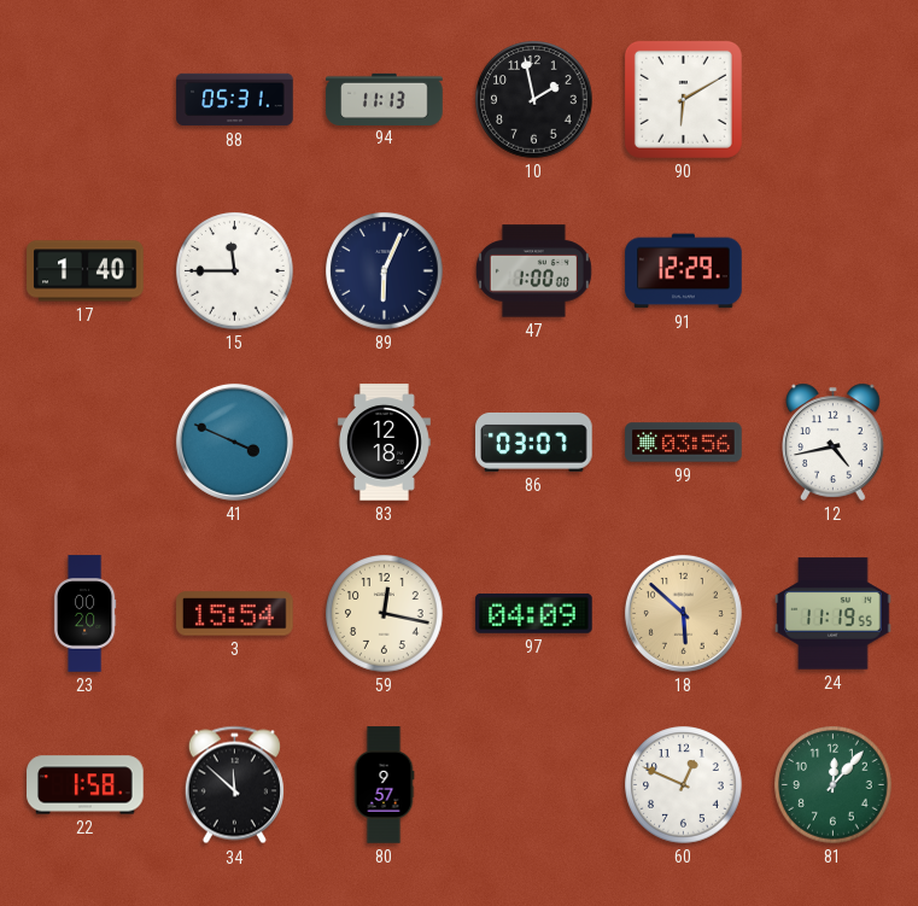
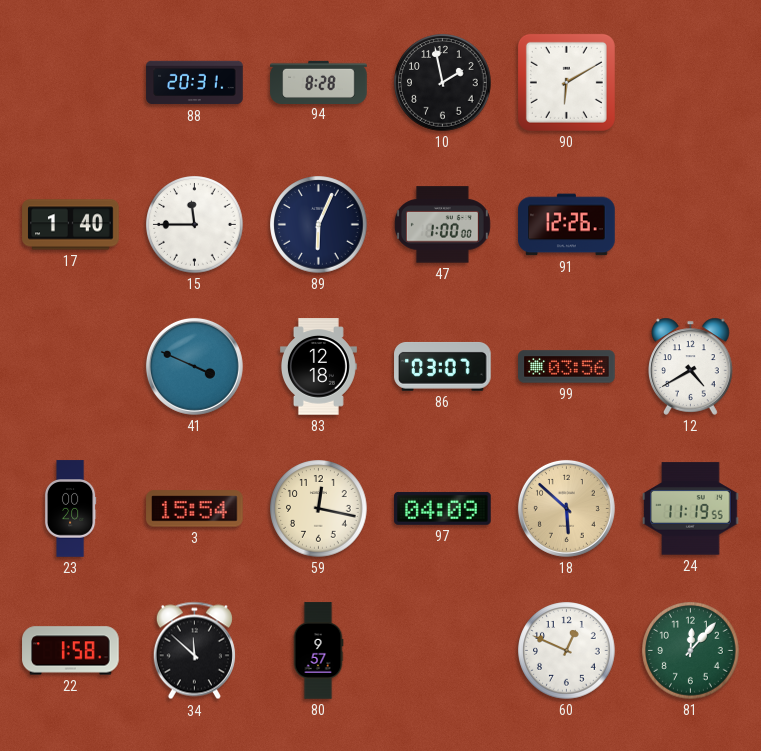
88: 05:31 -> 20:31
94: 11:13 -> 8:28
91: 12:29 -> 12:26
12: 4:43 -> 4:40
